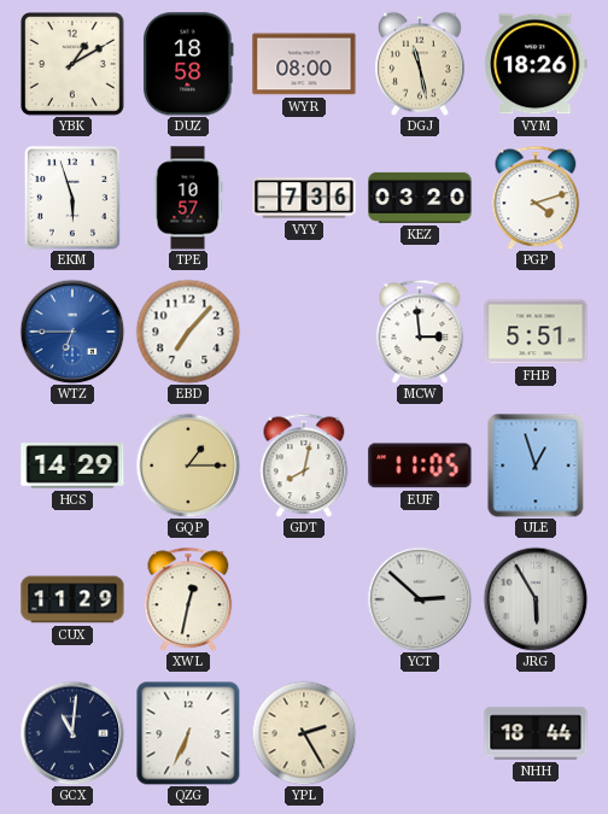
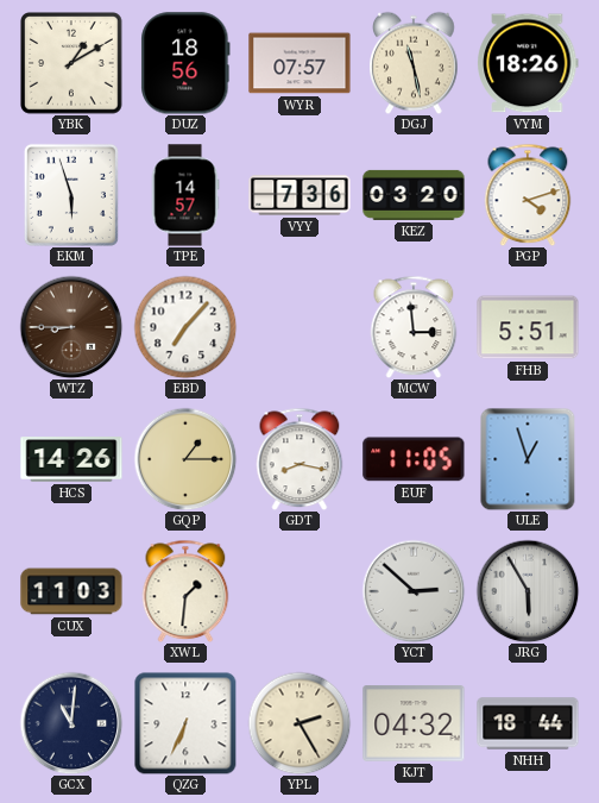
DUZ: 18:58 -> 18:56
WYR: 08:00 -> 07:57
TPE: 10:57 -> 14:57
WTZ: 6:45 -> 8:45
WTZ dial: blue -> brown
HCS: 14:29 -> 14:26
GDT: 8:02 -> 8:17
CUX: 11:29 -> 11:03
XWL: 12:32 -> 1:31
KJT: none -> 04:32
